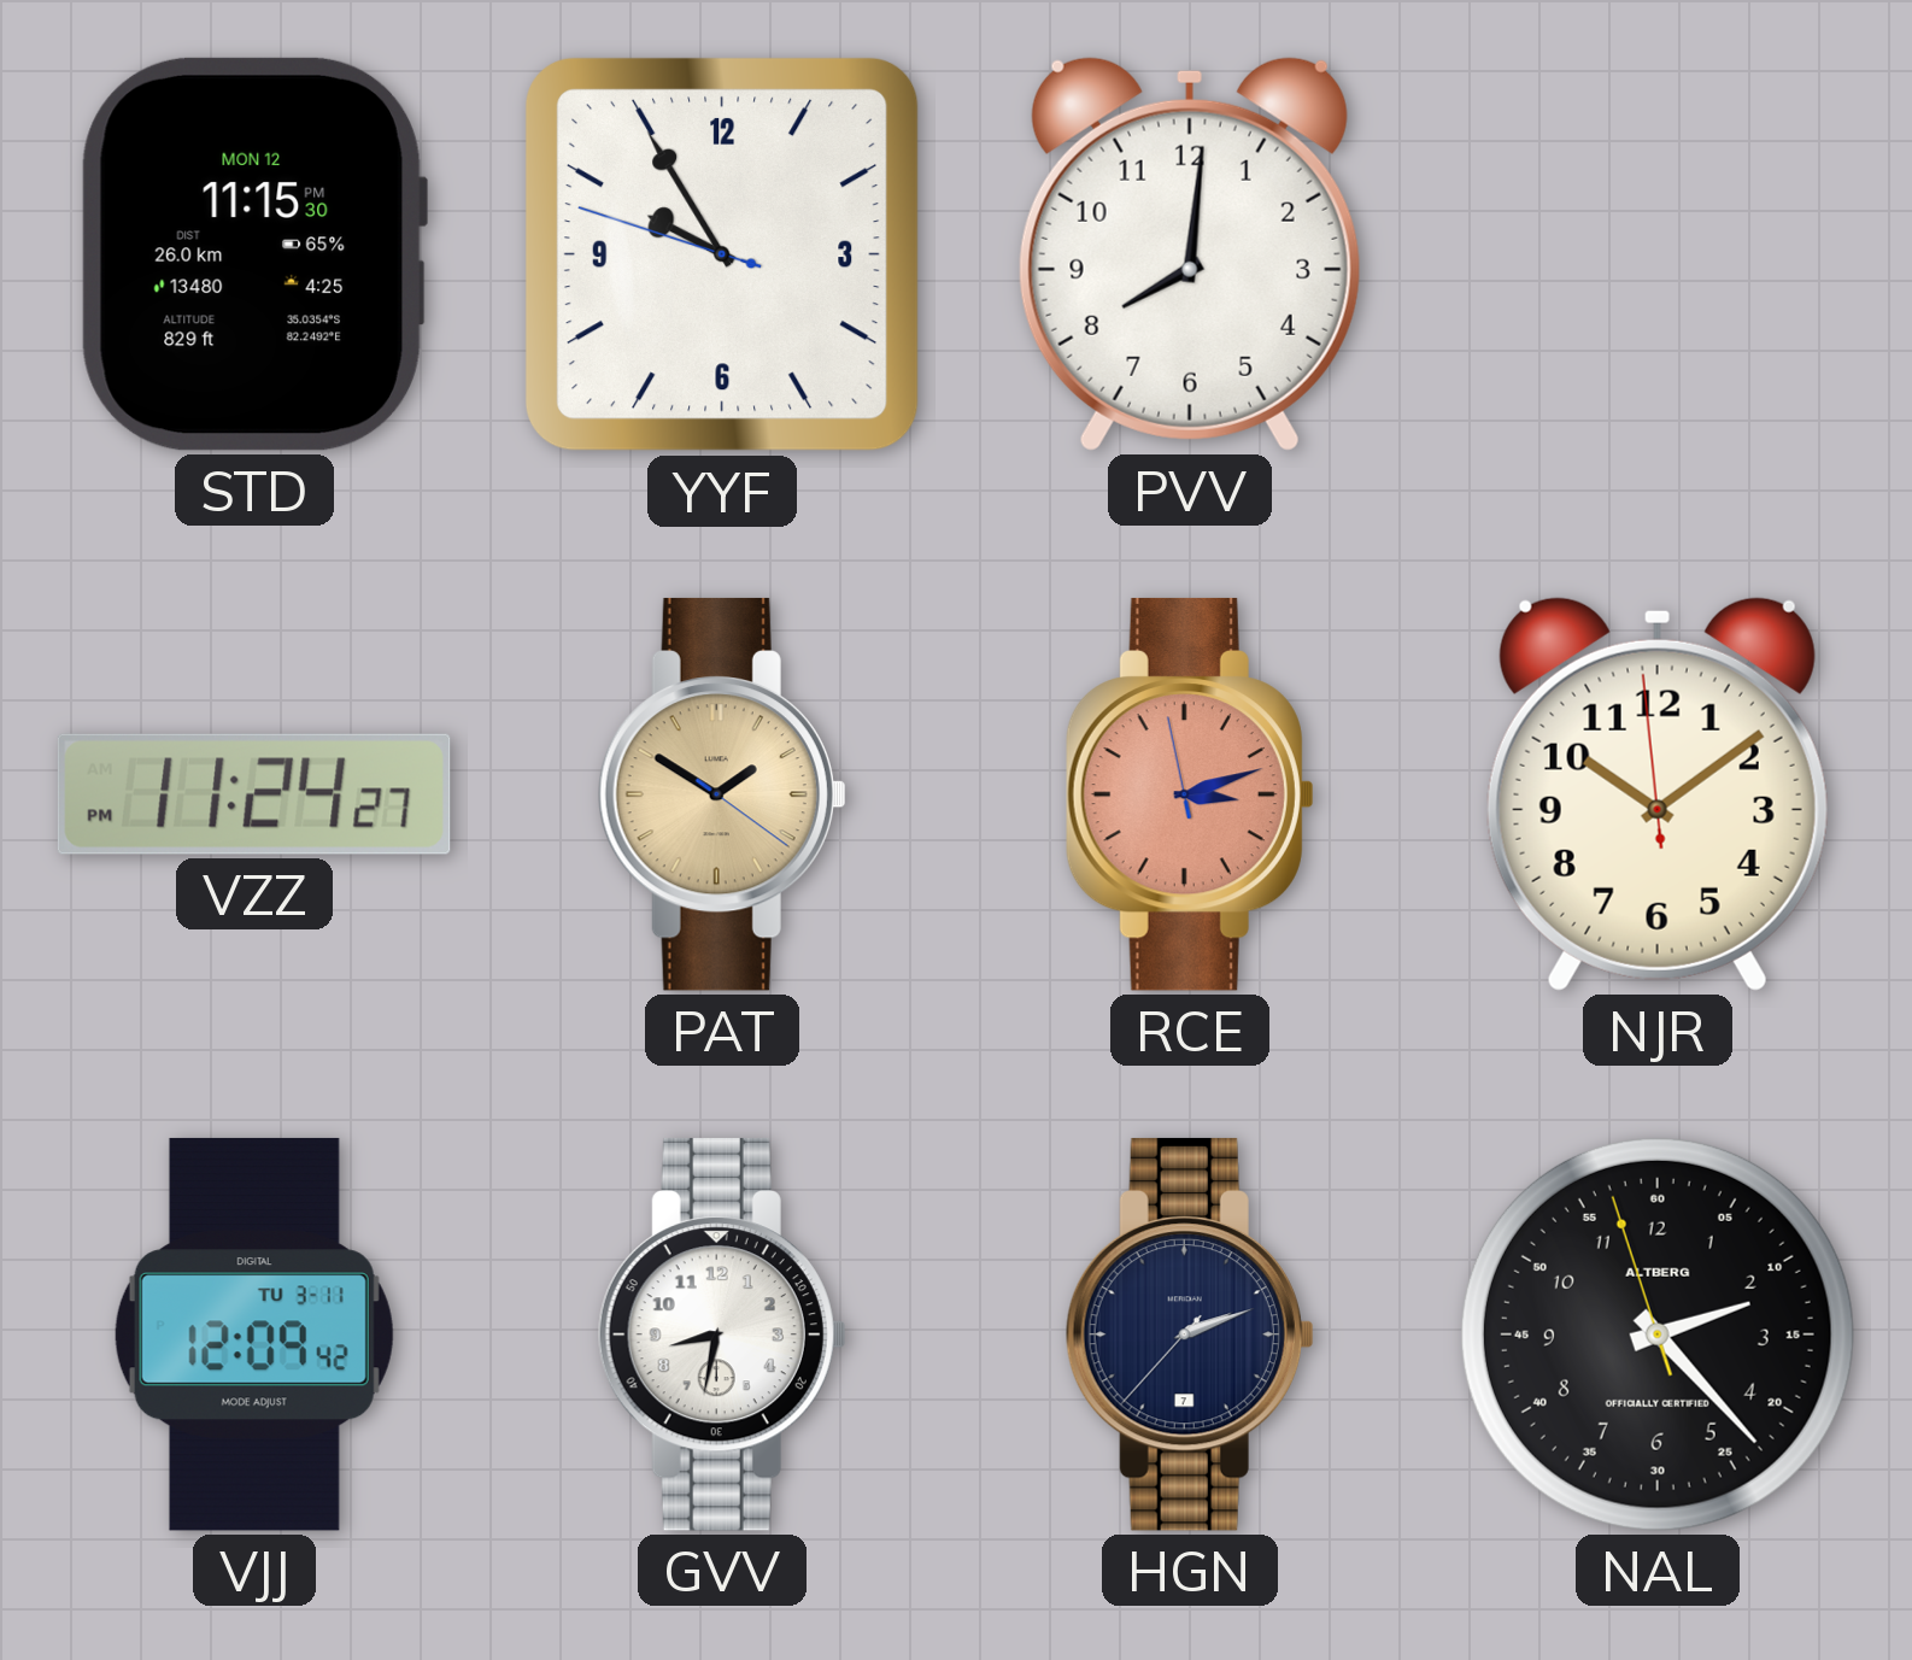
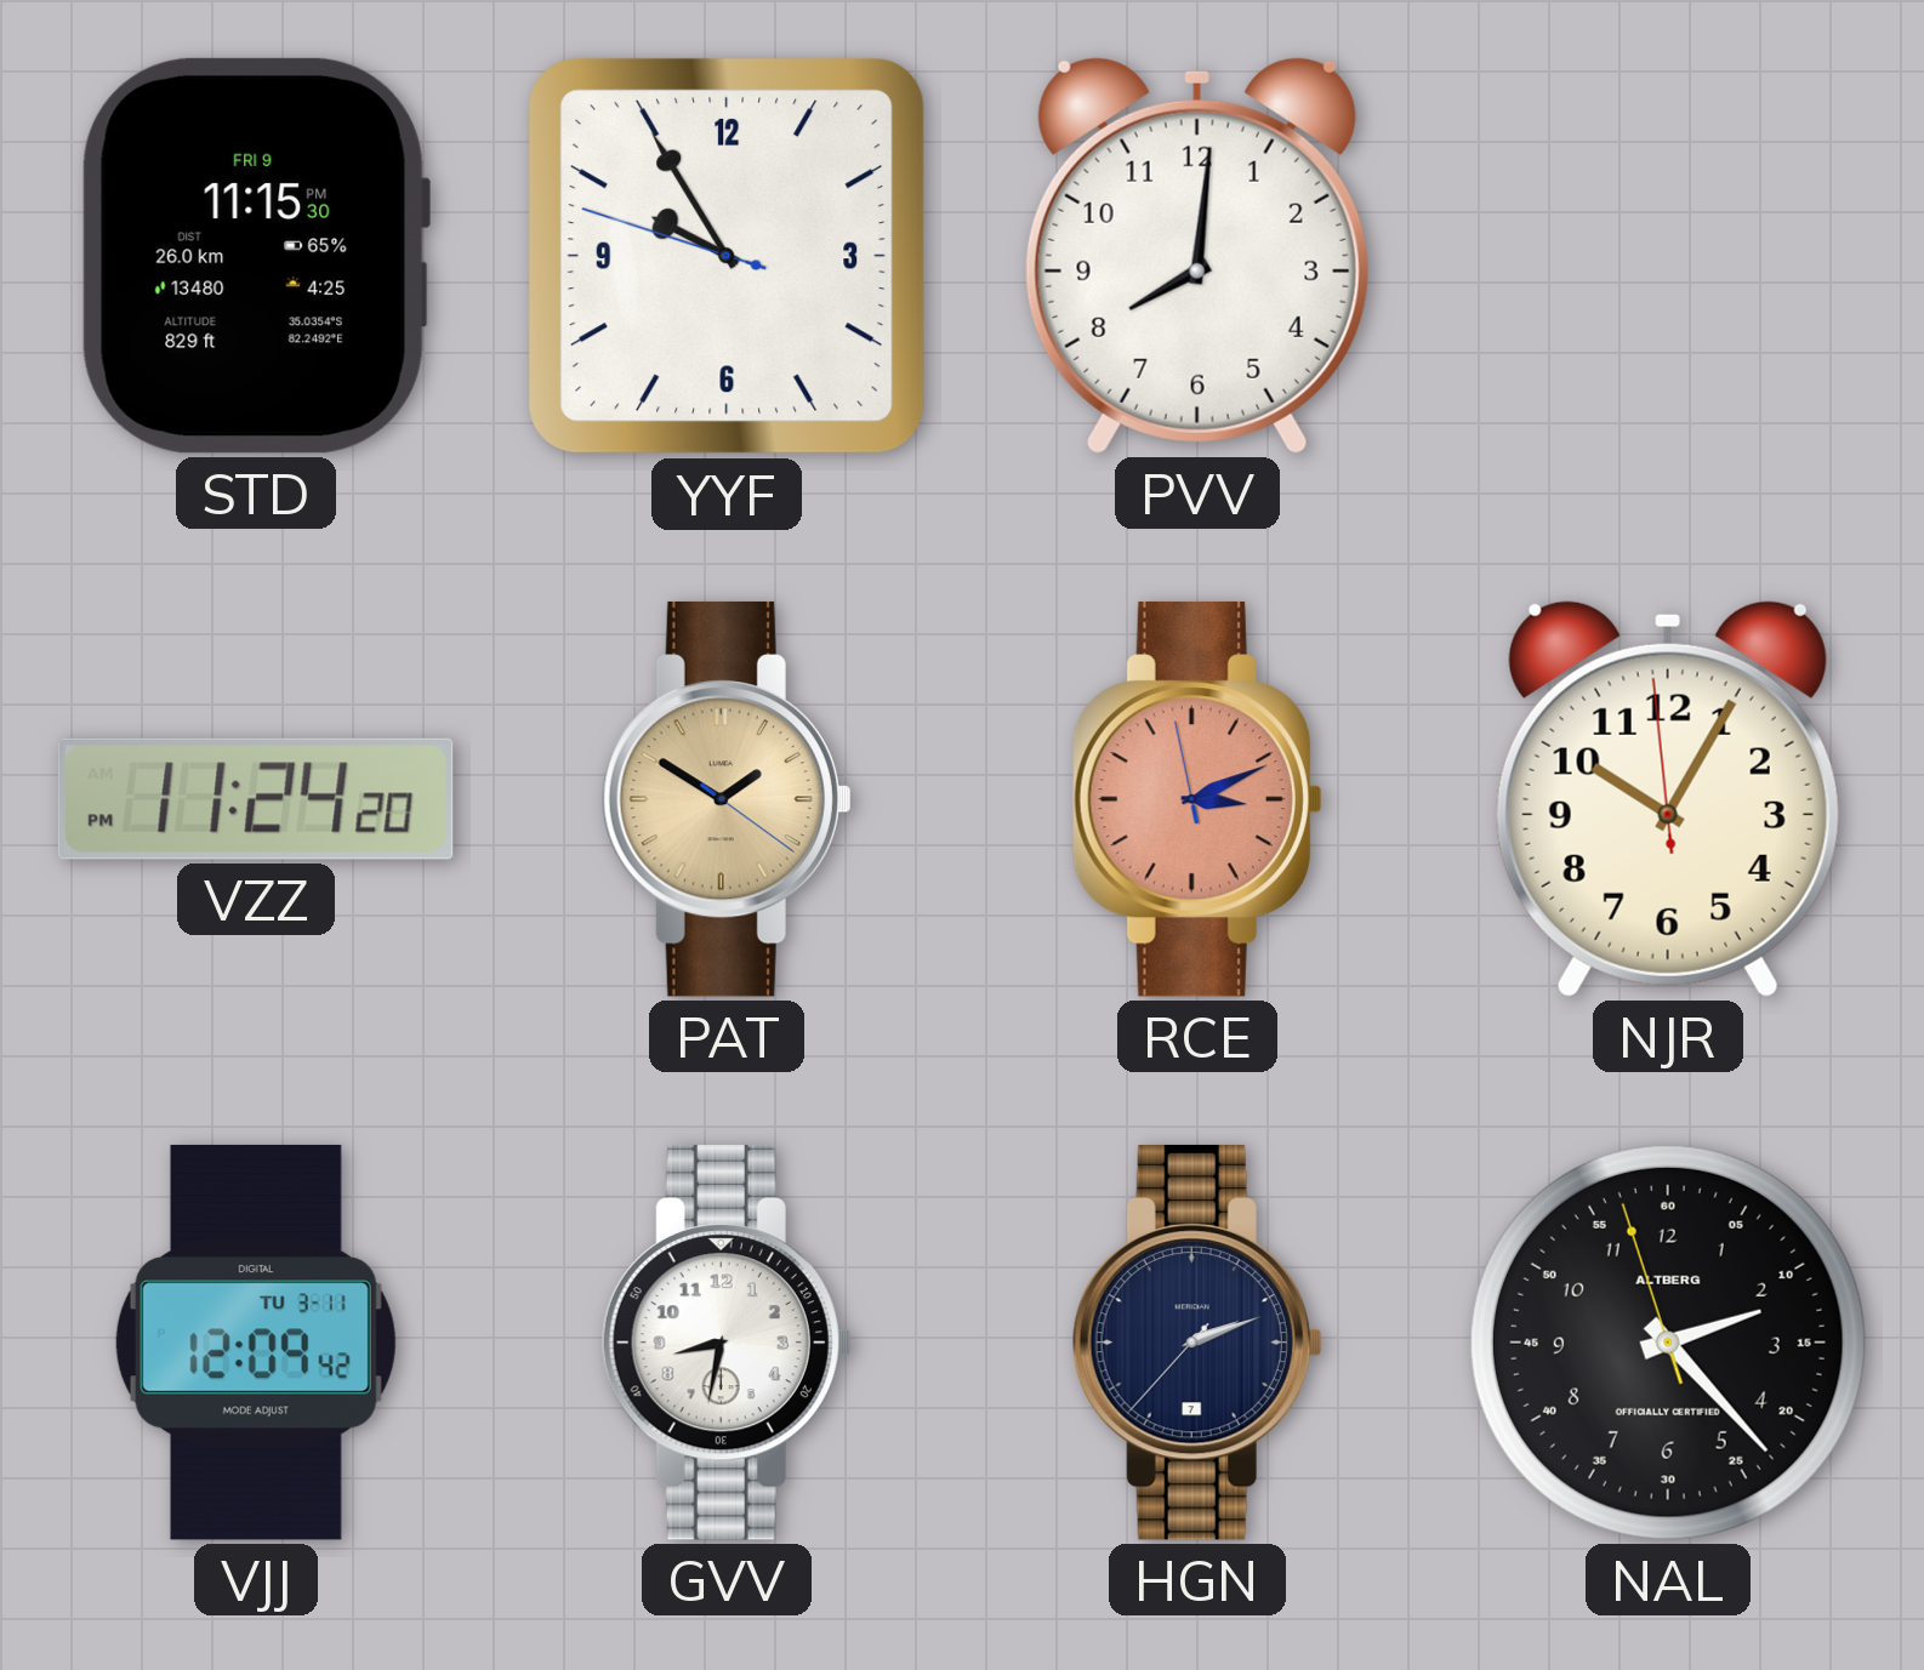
STD date: MON 12 -> FRI 9
VZZ: 11:24:27 PM -> 11:24:20 PM
RCE: 3:11 -> 3:10
NJR: 10:08 -> 10:04
